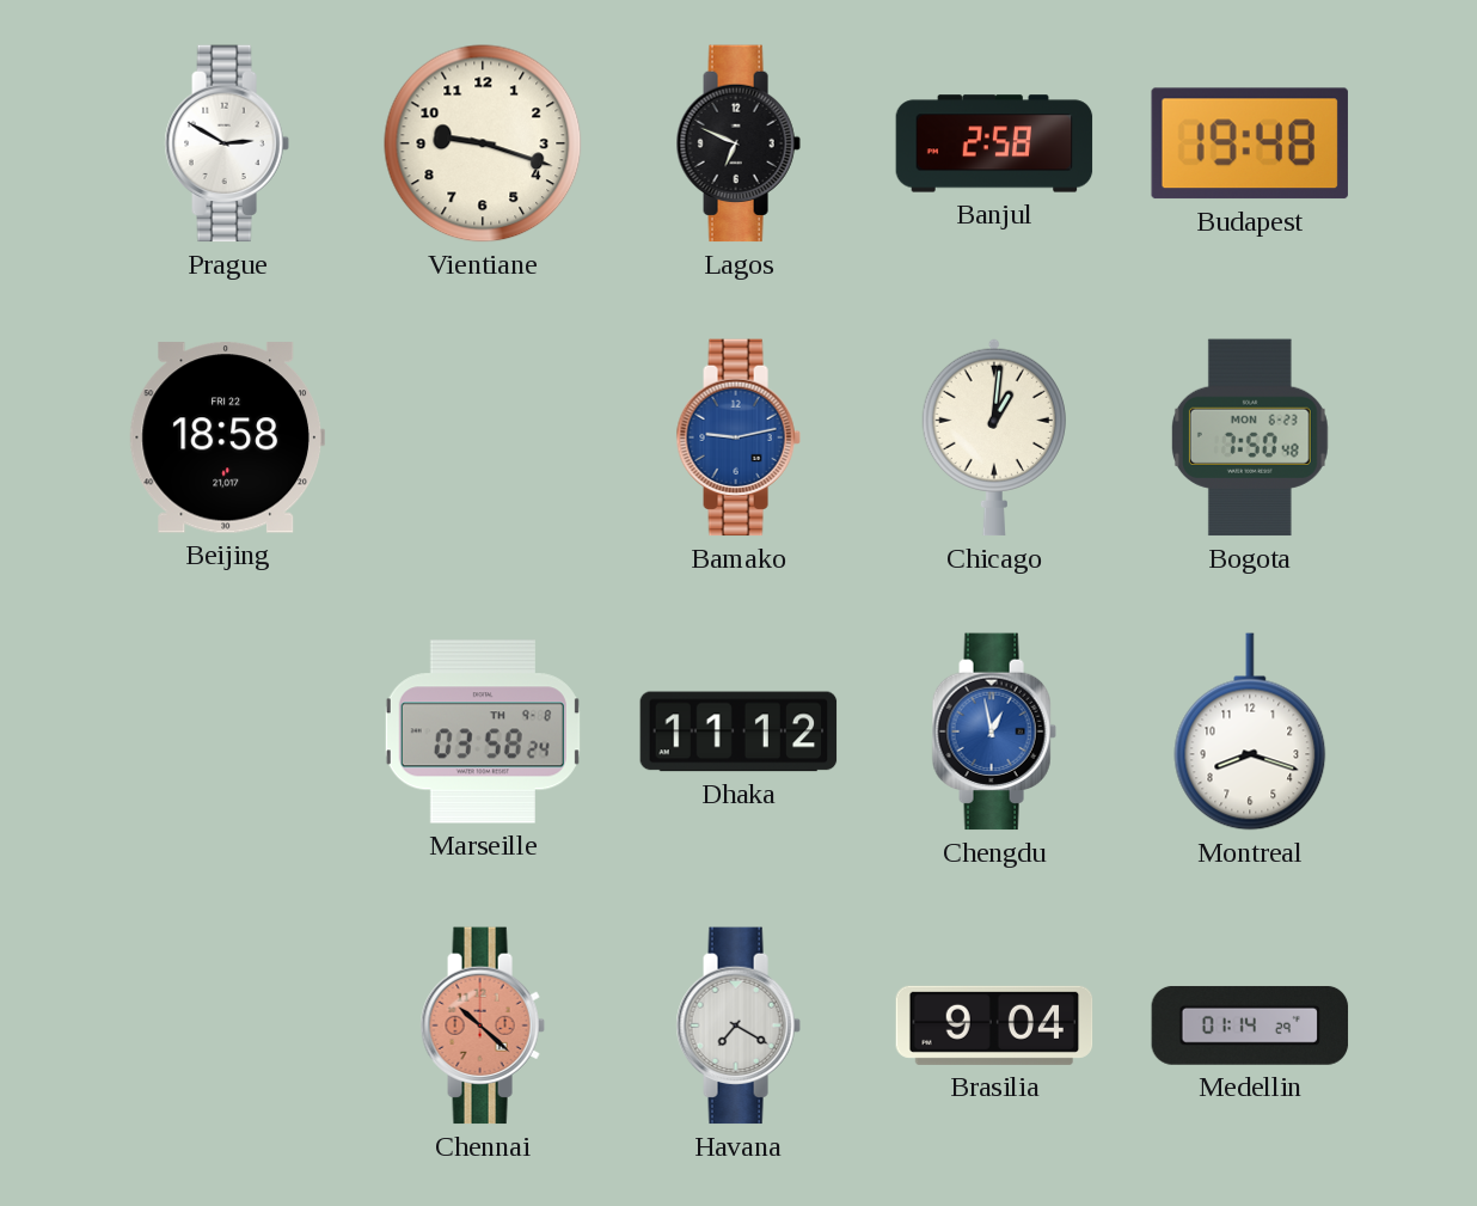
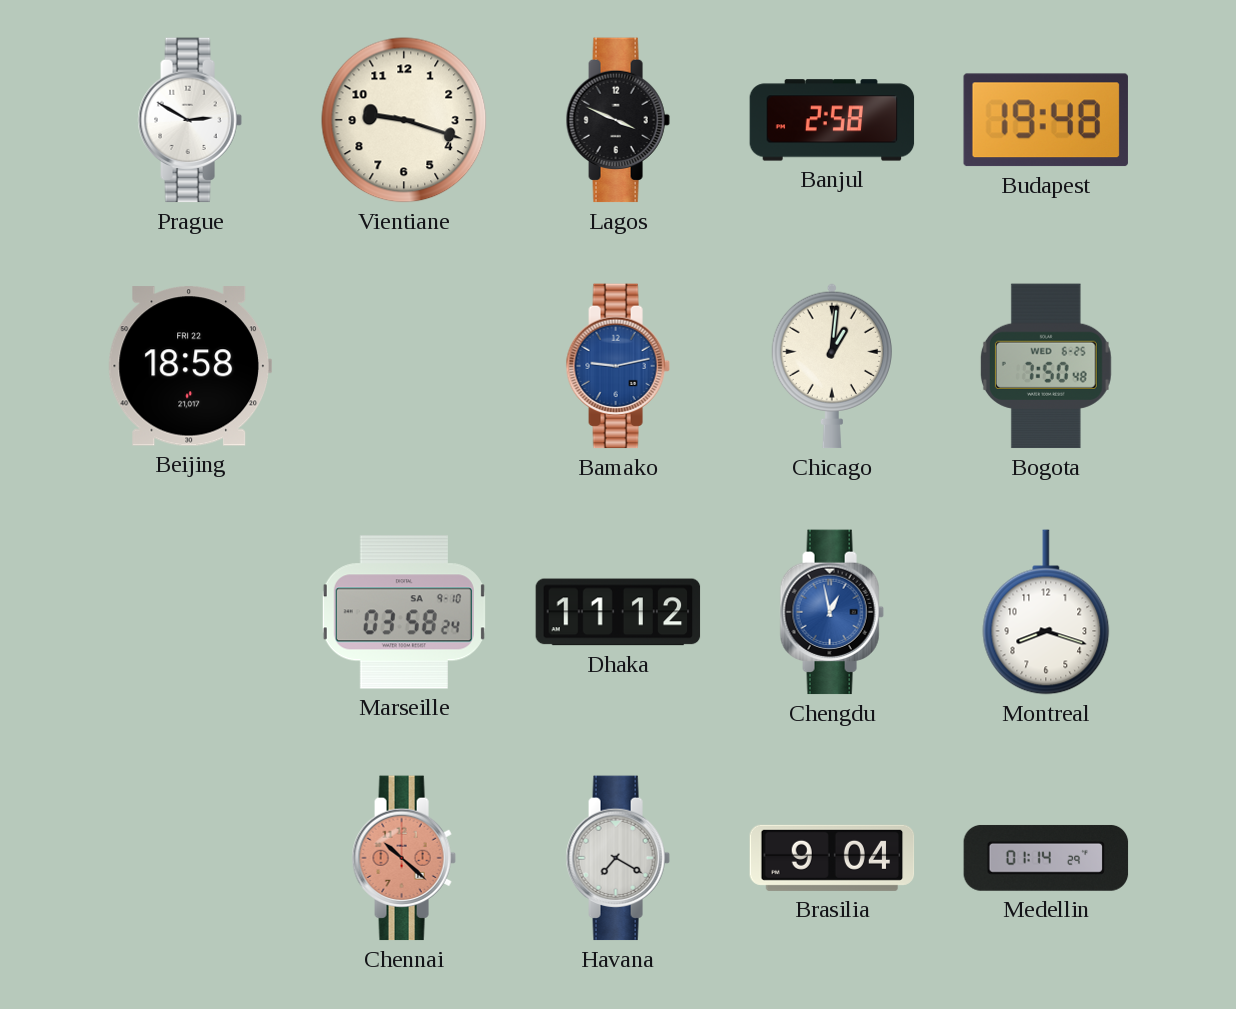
Lagos: 6:49 -> 3:49
Bogota date: MON 6-23 -> WED 6-25
Marseille date: TH 9-8 -> SA 9-10
